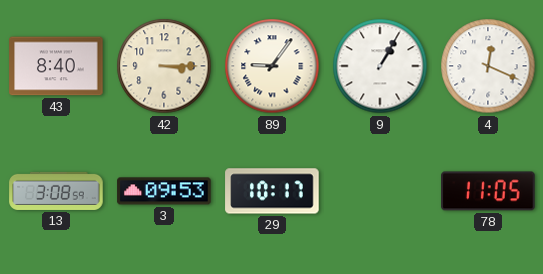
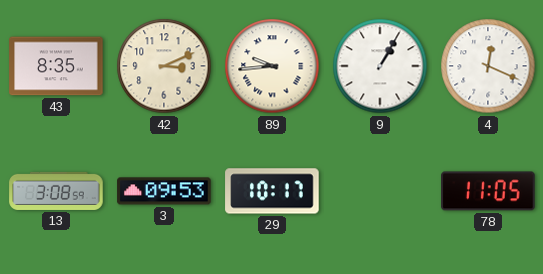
43: 8:40 -> 8:35
42: 3:15 -> 3:11
89: 9:06 -> 9:44
